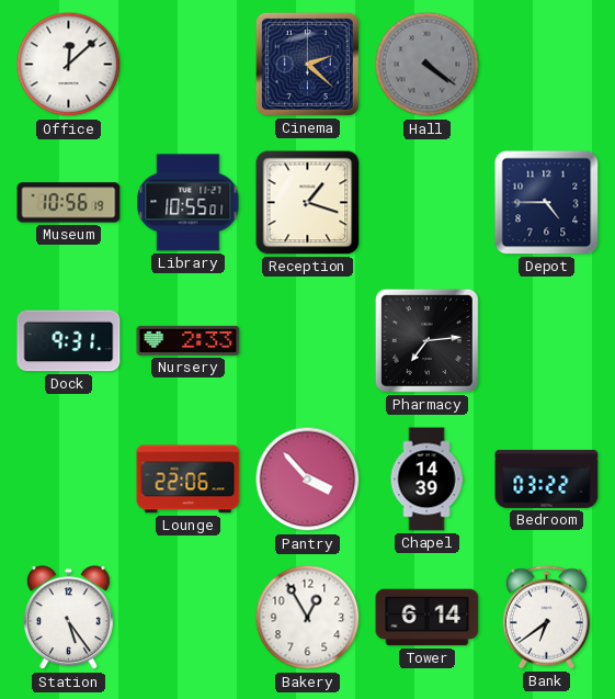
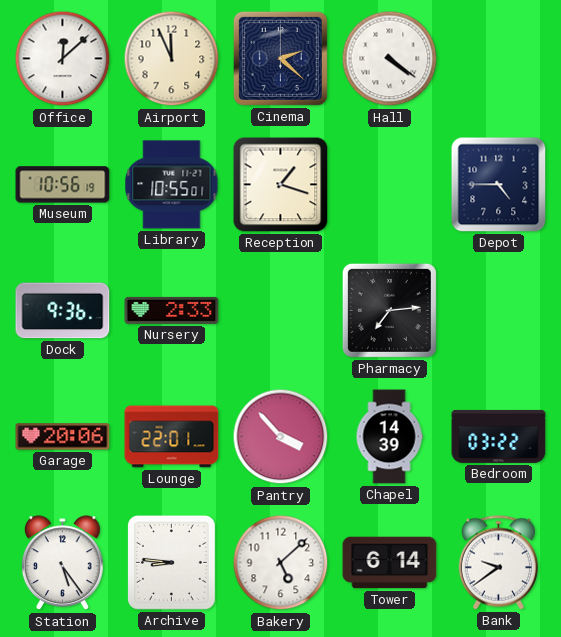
Airport: none -> 11:56
Hall dial: grey -> white
Dock: 9:31 -> 9:36
Garage: none -> 20:06
Lounge: 22:06 -> 22:01
Archive: none -> 8:46
Bakery: 12:55 -> 5:08
Bank: 6:39 -> 9:39
